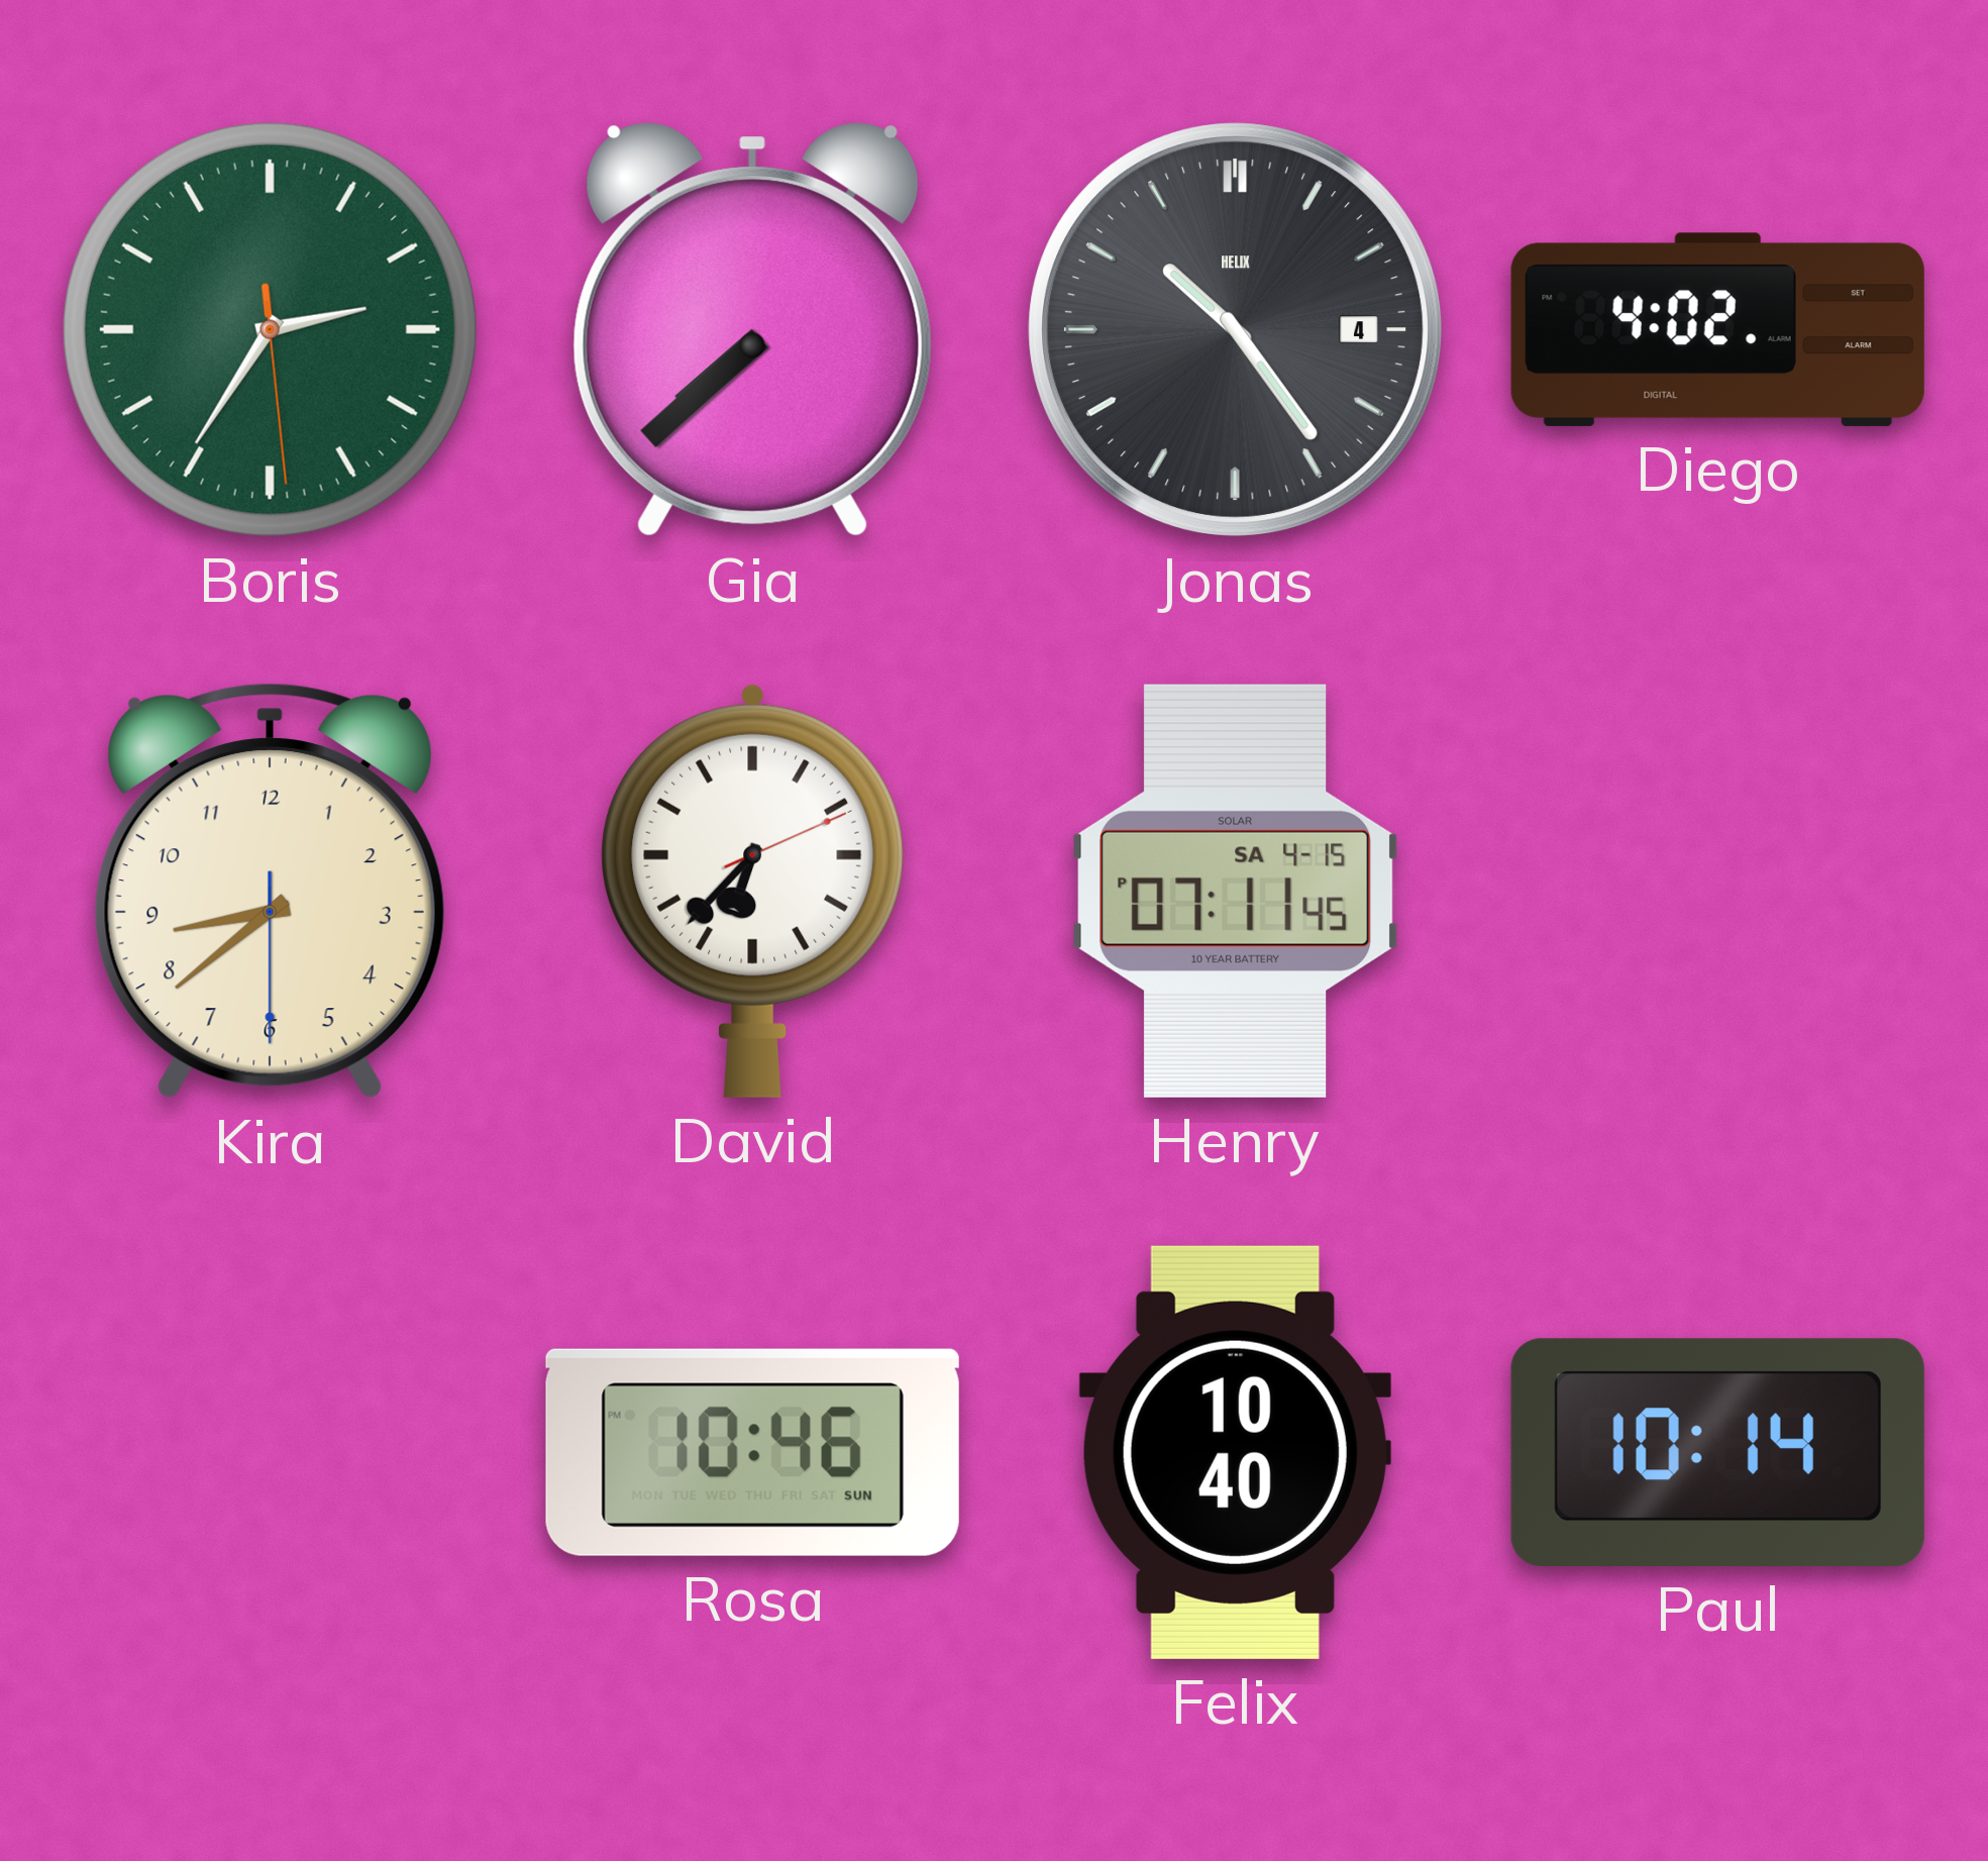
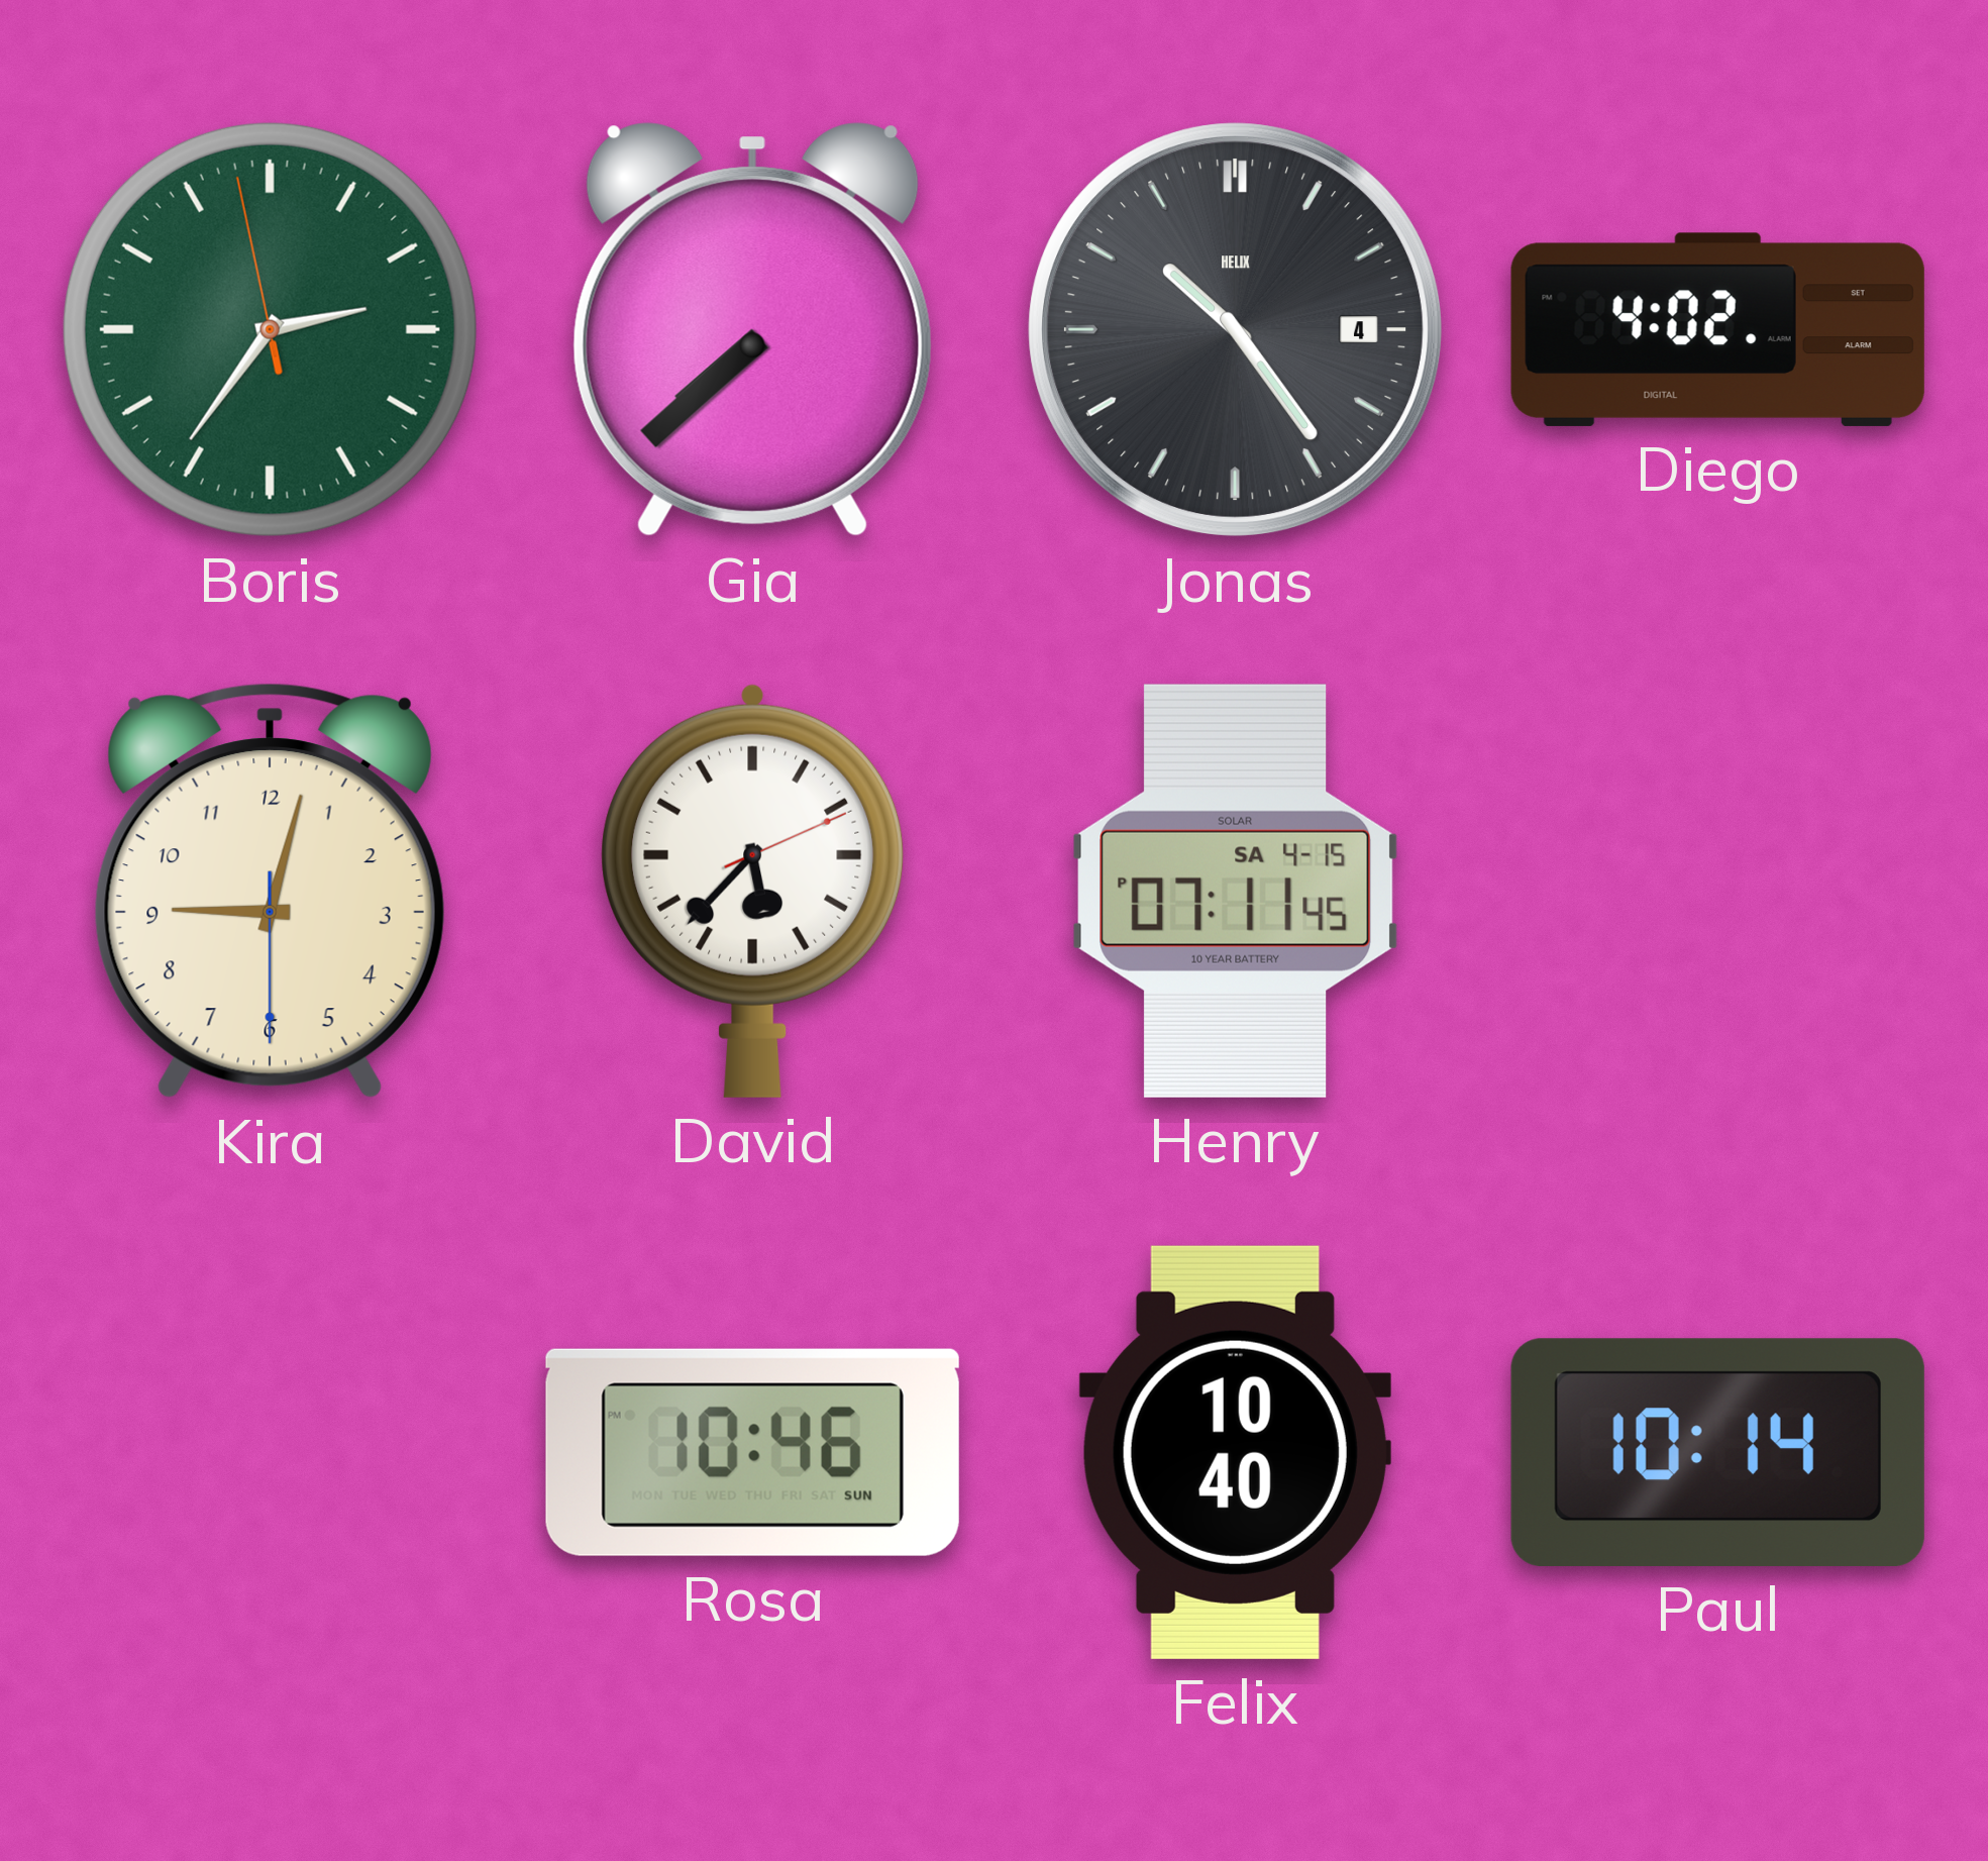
Boris: 2:35:29 -> 2:35:58
Kira: 8:38 -> 9:02
David: 6:37 -> 5:37
